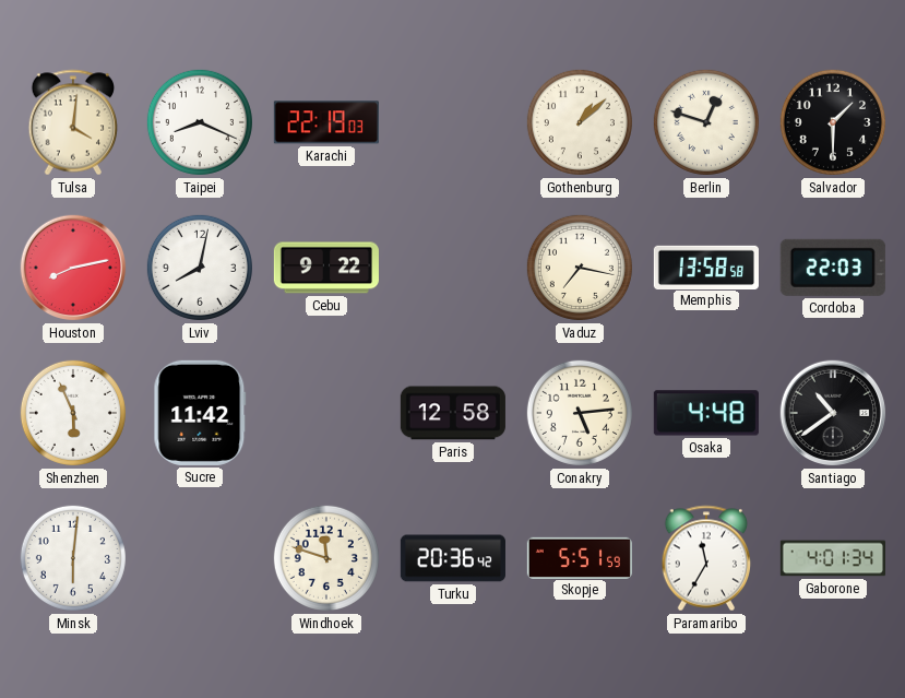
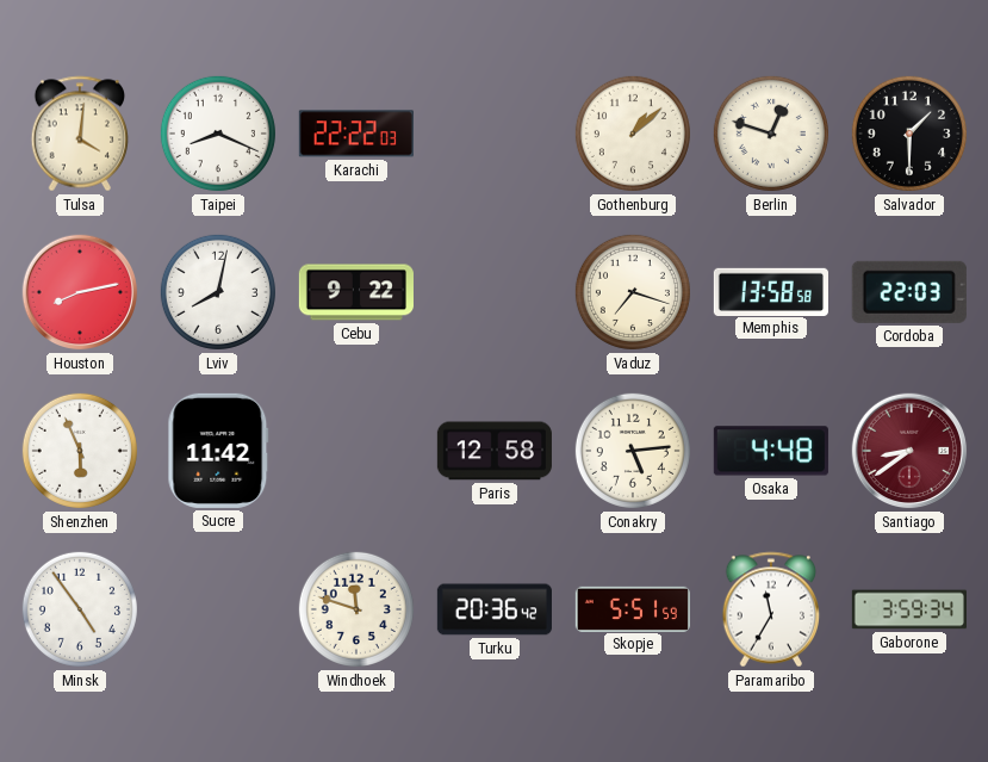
Karachi: 22:19 -> 22:22
Vaduz: 7:17 -> 7:18
Santiago: 10:39 -> 8:39
Santiago dial: black -> burgundy
Minsk: 6:01 -> 4:54
Gaborone: 4:01 -> 3:59
